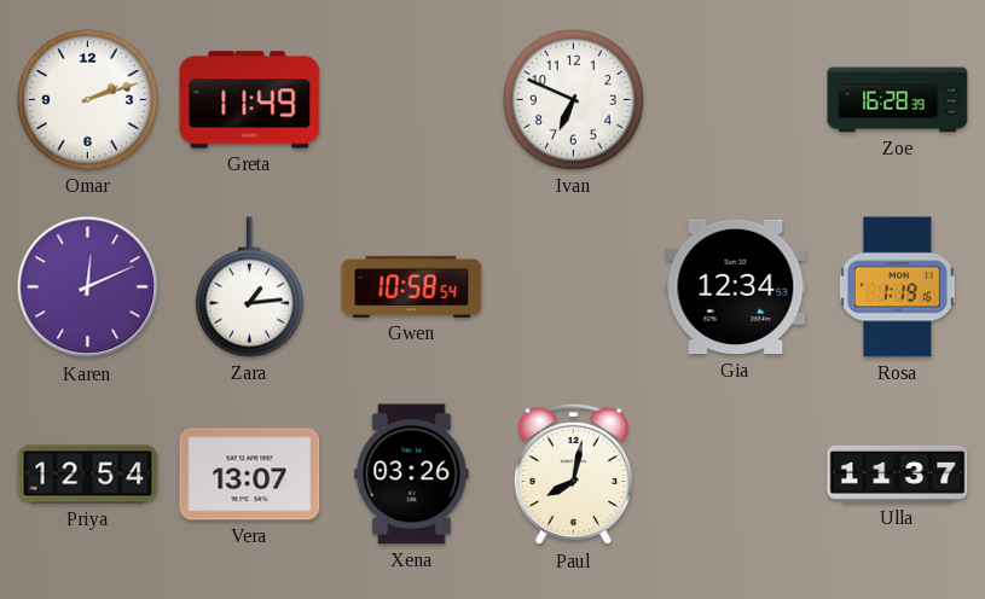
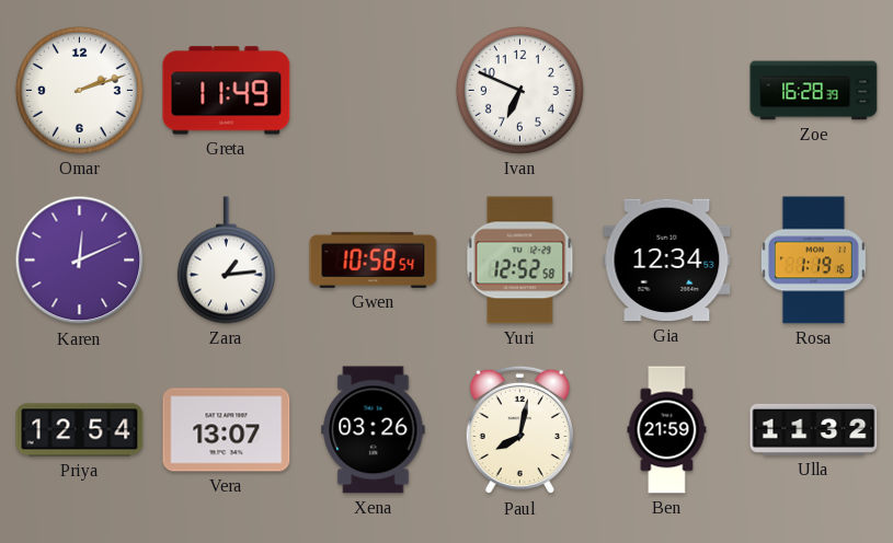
Yuri: none -> 12:52
Ben: none -> 21:59
Ulla: 11:37 -> 11:32
